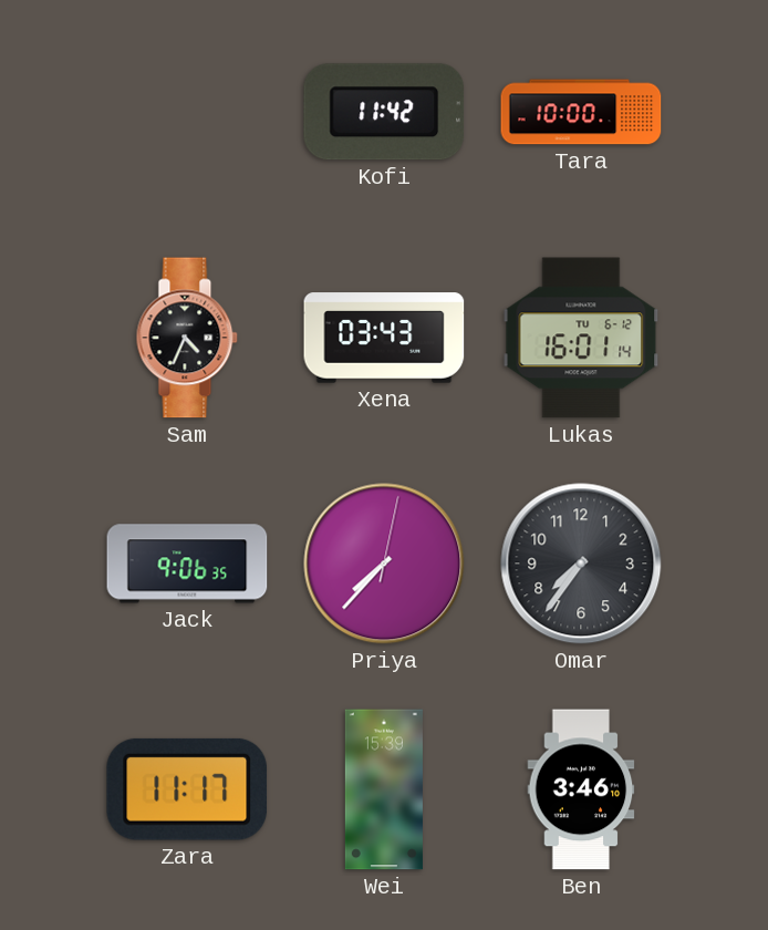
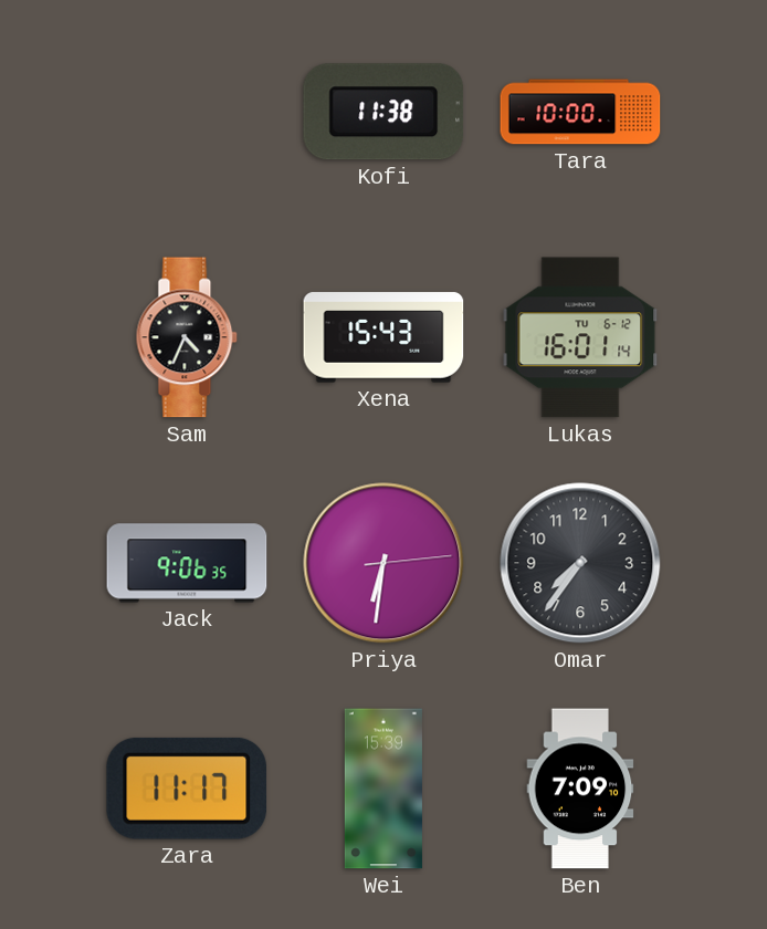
Kofi: 11:42 -> 11:38
Xena: 03:43 -> 15:43
Priya: 7:37 -> 6:31
Ben: 3:46 -> 7:09
